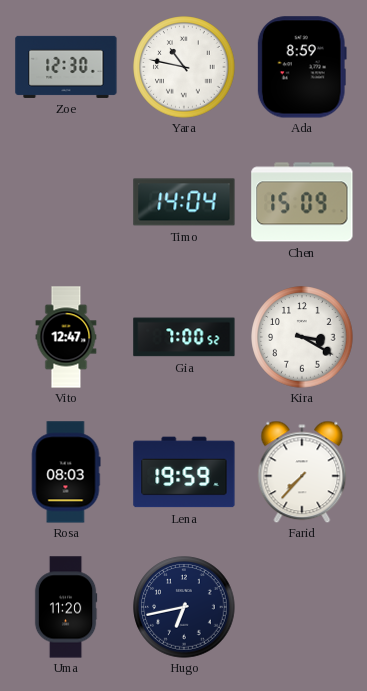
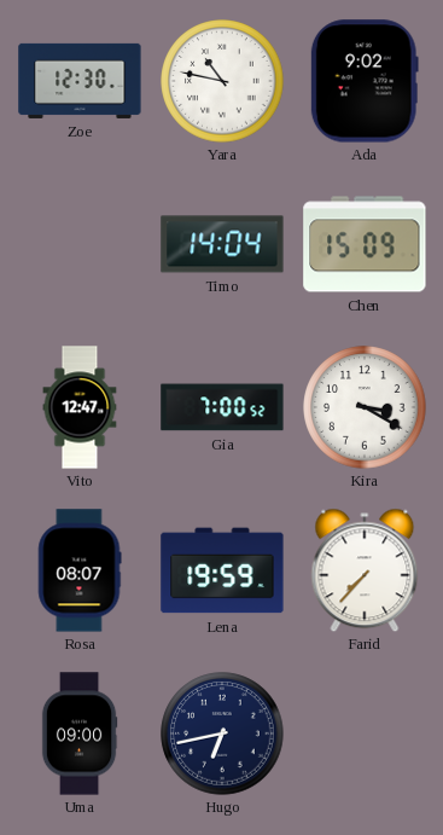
Ada: 8:59 -> 9:02
Rosa: 08:03 -> 08:07
Uma: 11:20 -> 09:00
